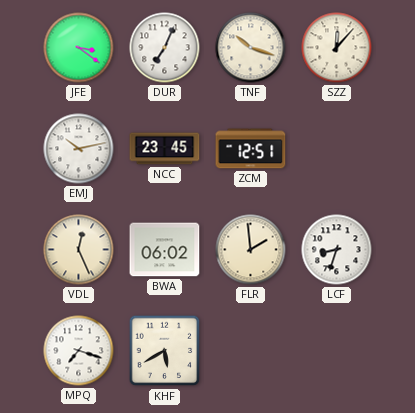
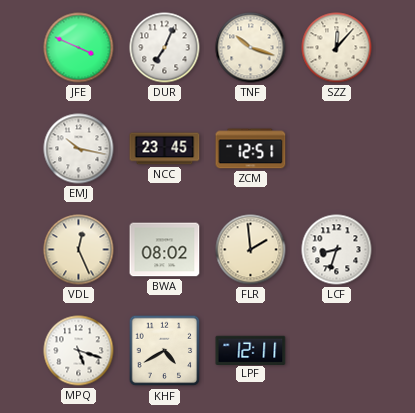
JFE: 3:21 -> 3:49
EMJ: 10:13 -> 10:17
BWA: 06:02 -> 08:02
MPQ: 7:18 -> 5:18
KHF: 5:40 -> 4:40
LPF: none -> 12:11
